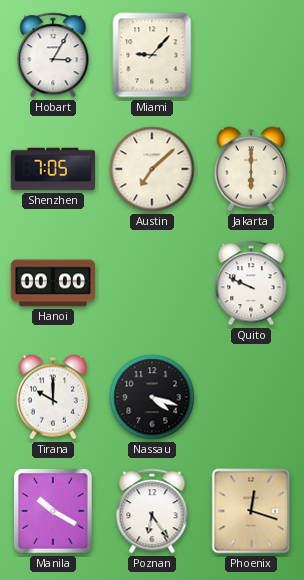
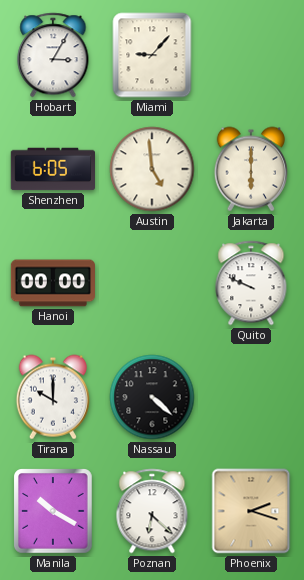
Shenzhen: 7:05 -> 6:05
Austin: 7:08 -> 4:59
Nassau: 4:18 -> 4:22
Poznan: 6:24 -> 6:22
Phoenix: 12:18 -> 2:18
